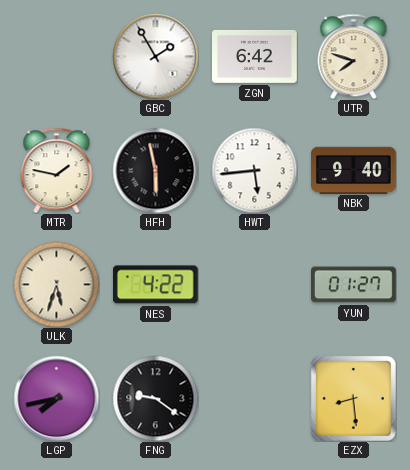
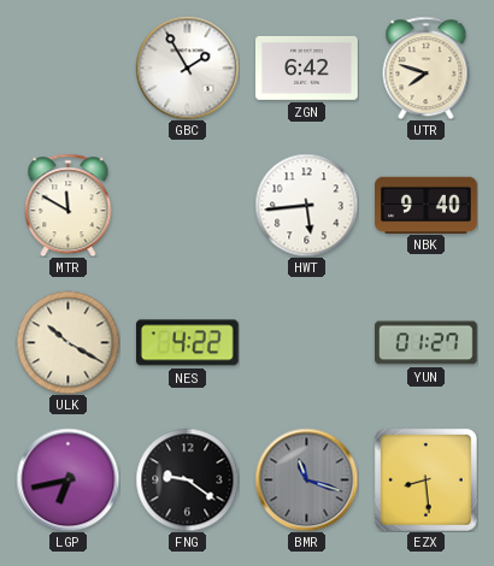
MTR: 1:47 -> 11:50
HFH: 5:58 -> none
ULK: 5:33 -> 10:20
LGP: 7:43 -> 6:43
BMR: none -> 11:18
